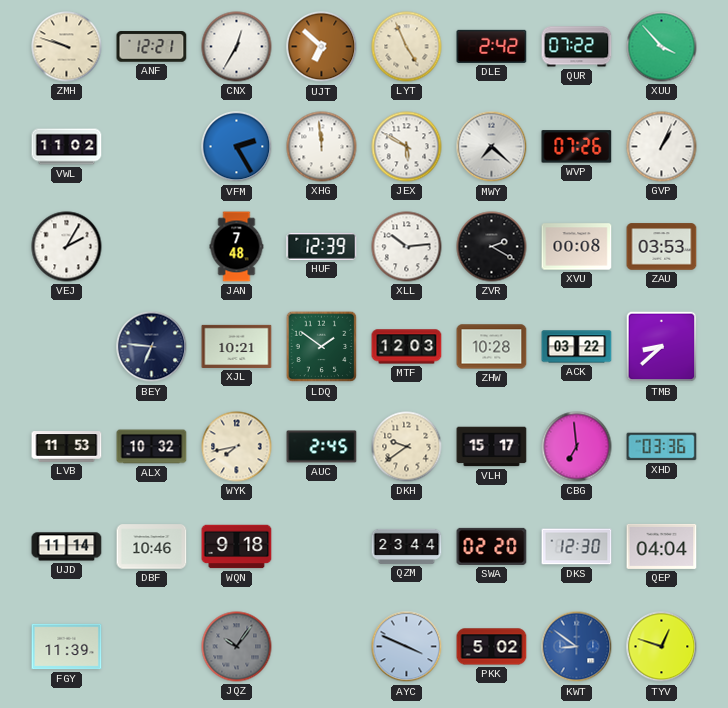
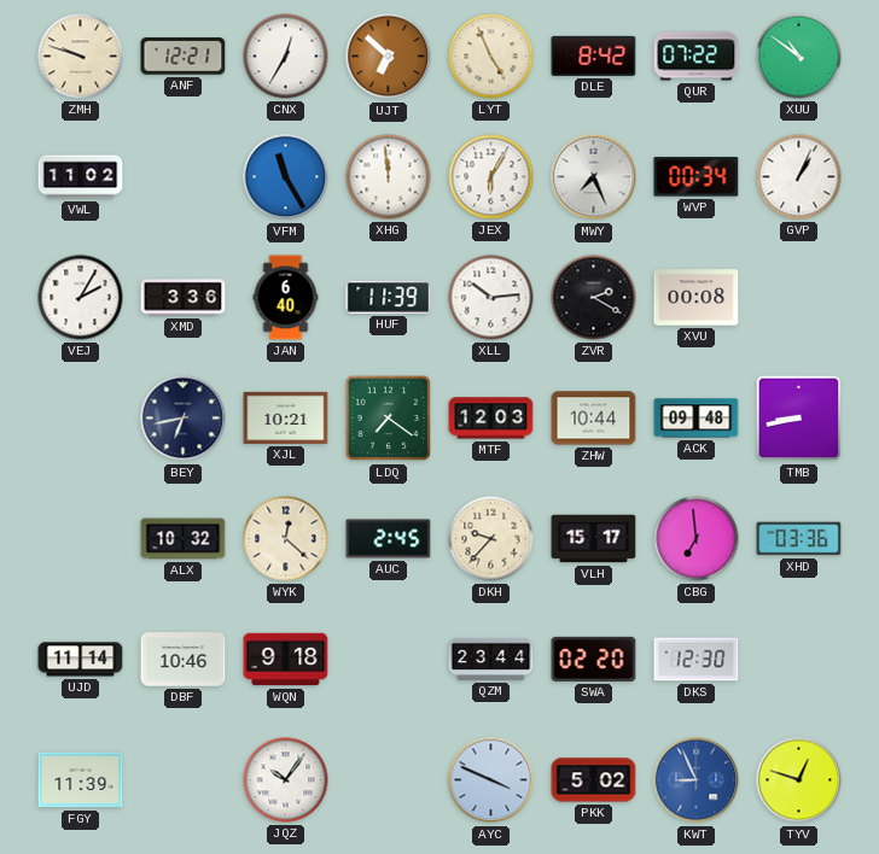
DLE: 2:42 -> 8:42
XUU: 3:53 -> 10:51
VFM: 2:25 -> 11:25
JEX: 5:50 -> 6:05
MWY: 7:22 -> 7:26
WVP: 07:26 -> 00:34
XMD: none -> 3:36
JAN: 7:48 -> 6:40
HUF: 12:39 -> 11:39
ZAU: 03:53 -> none
BEY: 6:46 -> 6:43
LDQ: 1:51 -> 7:21
ZHW: 10:28 -> 10:44
ACK: 03:22 -> 09:48
TMB: 8:38 -> 8:43
LVB: 11:53 -> none
WYK: 7:43 -> 12:22
DKH: 9:39 -> 9:37
QEP: 04:04 -> none
JQZ dial: grey -> white
KWT: 8:51 -> 8:56
